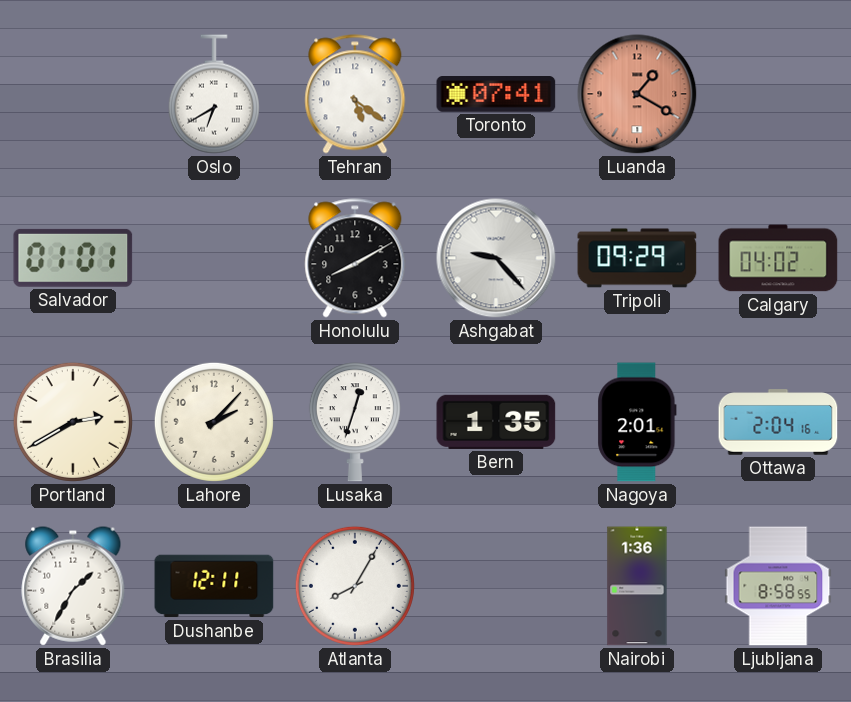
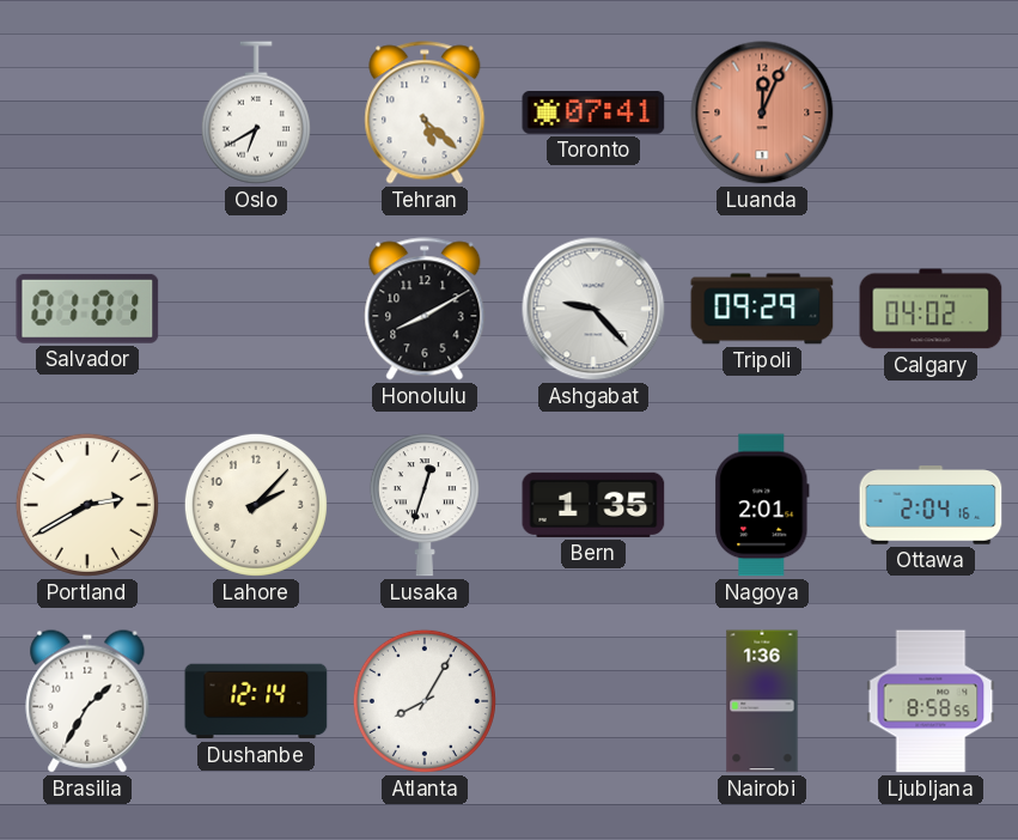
Tehran: 5:21 -> 5:22
Luanda: 1:20 -> 12:04
Dushanbe: 12:11 -> 12:14
